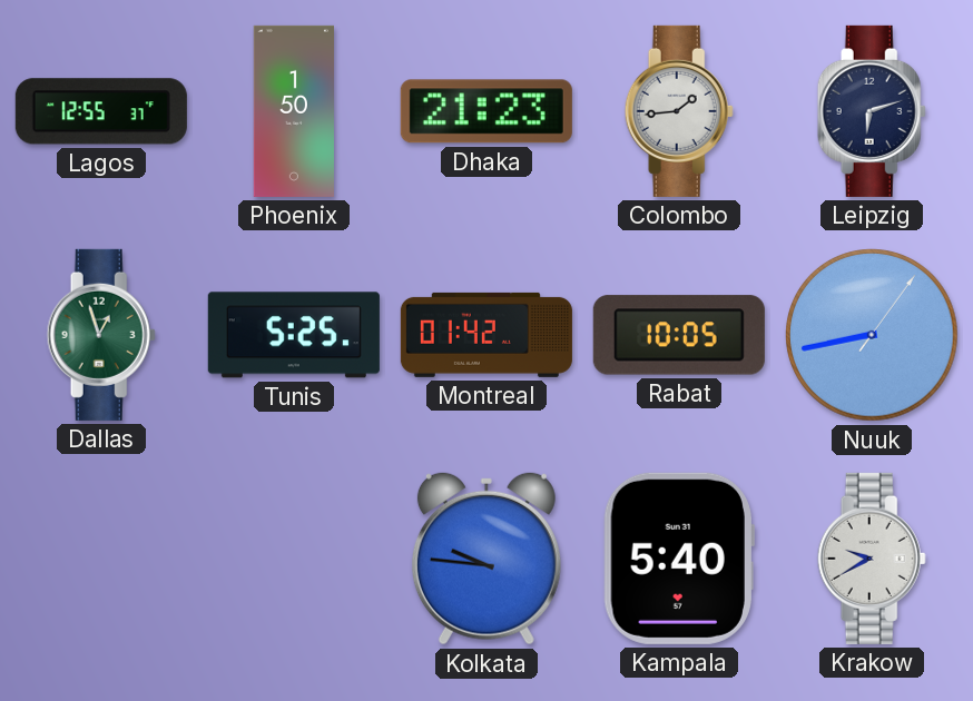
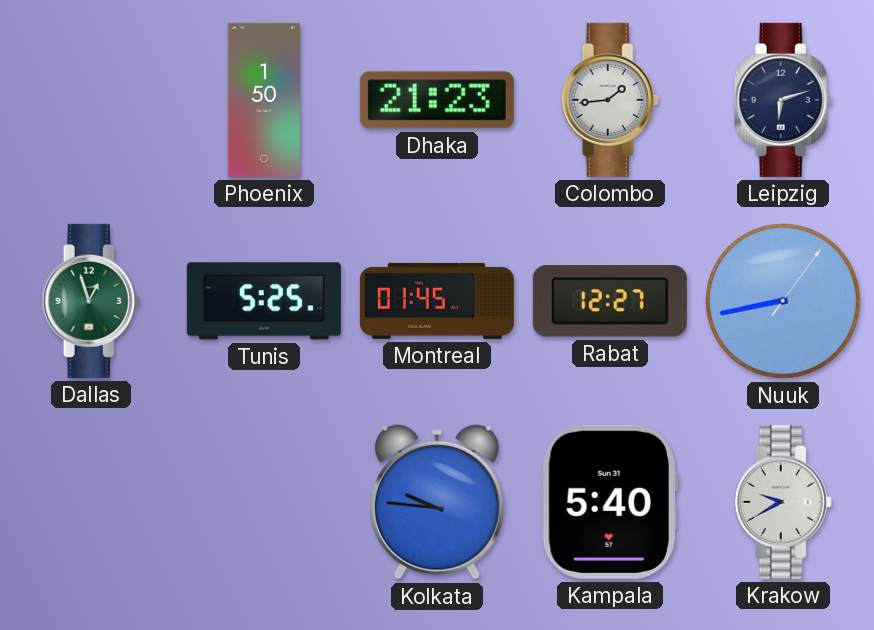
Lagos: 12:55 -> none
Montreal: 01:42 -> 01:45
Rabat: 10:05 -> 12:27
